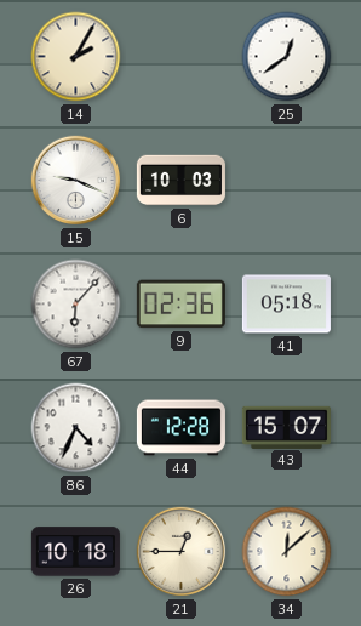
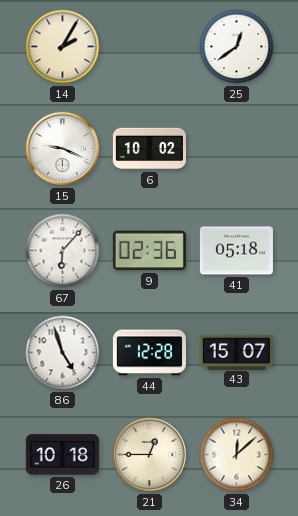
6: 10:03 -> 10:02
86: 4:34 -> 4:57
